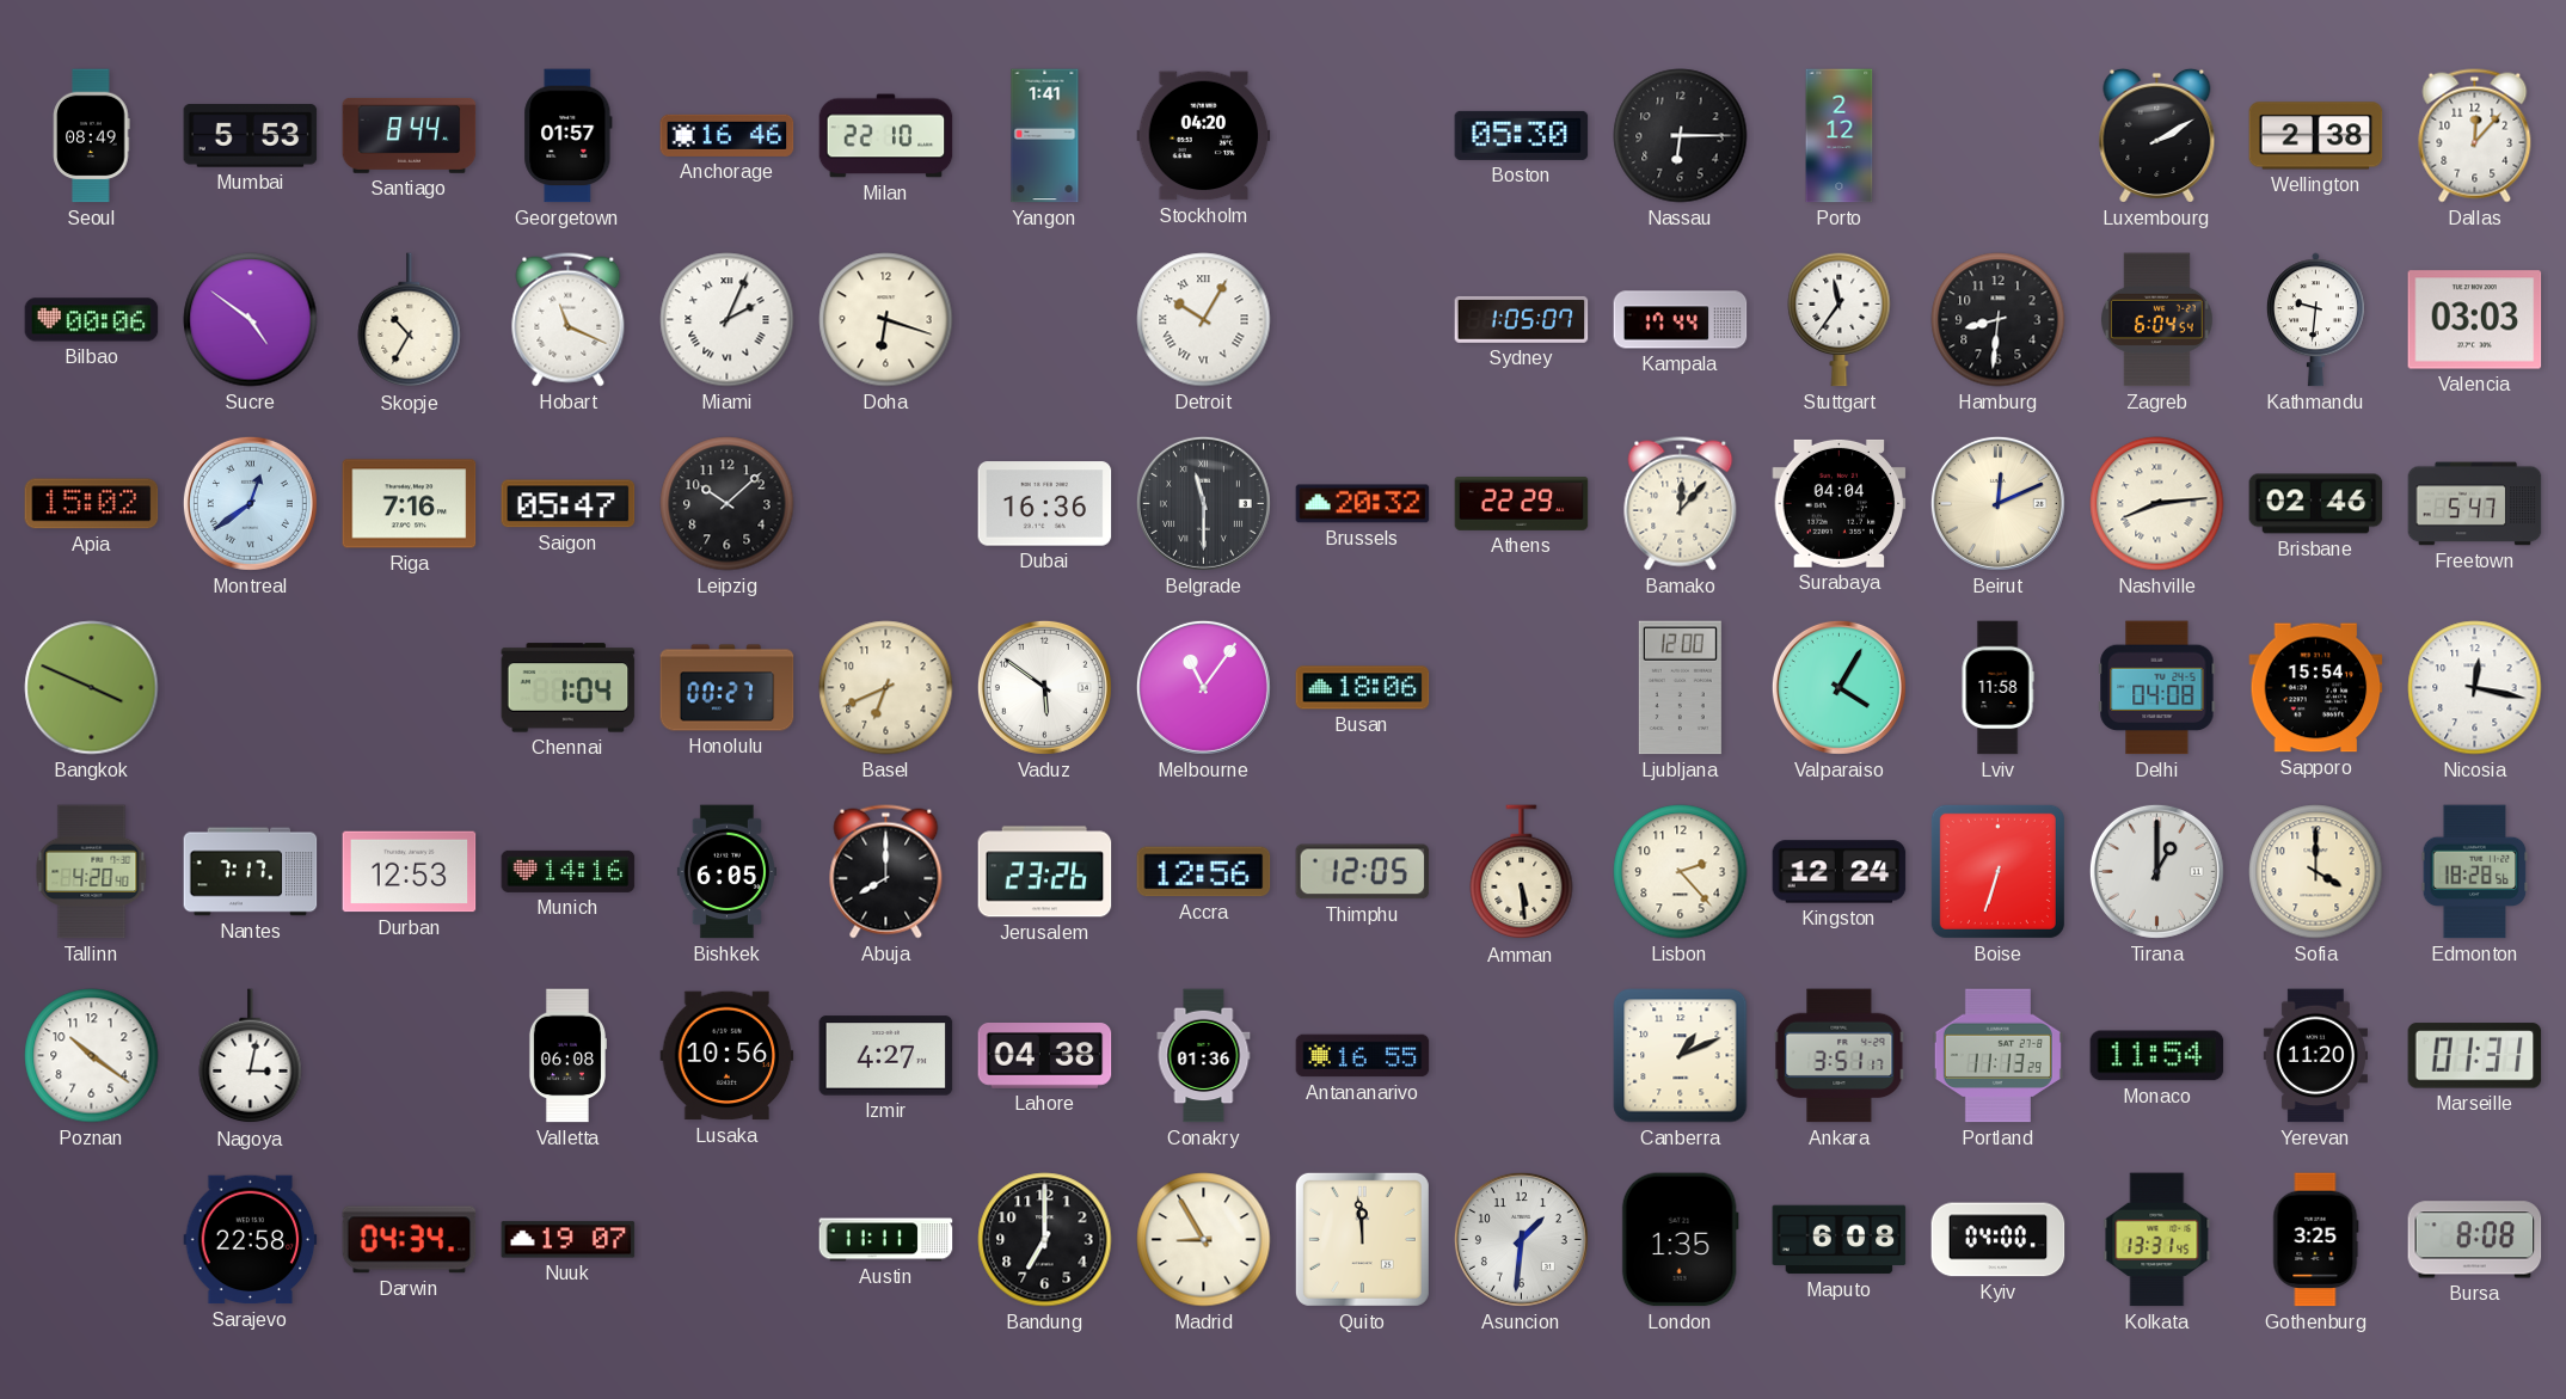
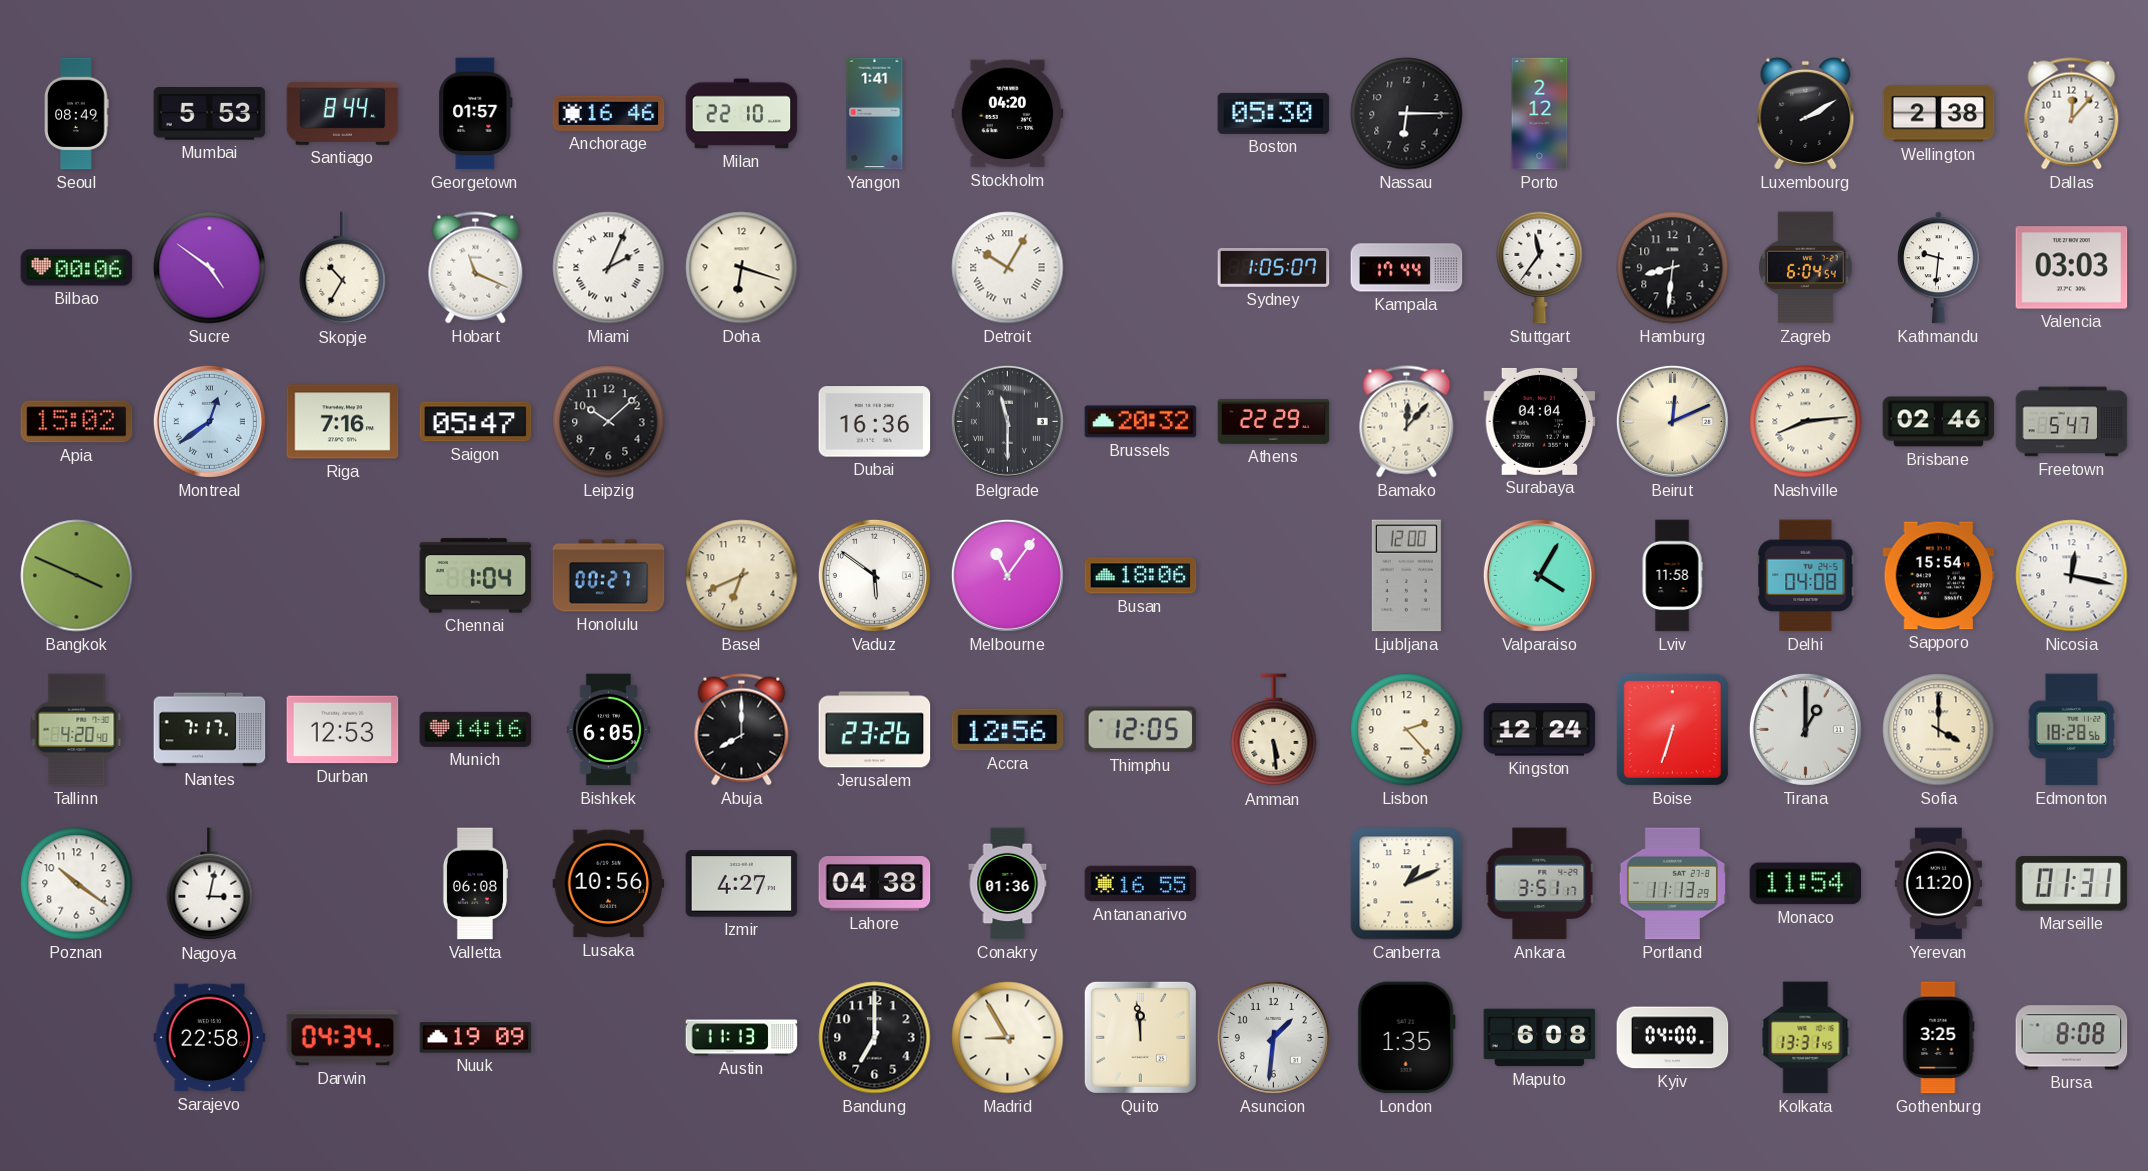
Nuuk: 19:07 -> 19:09
Austin: 11:11 -> 11:13
